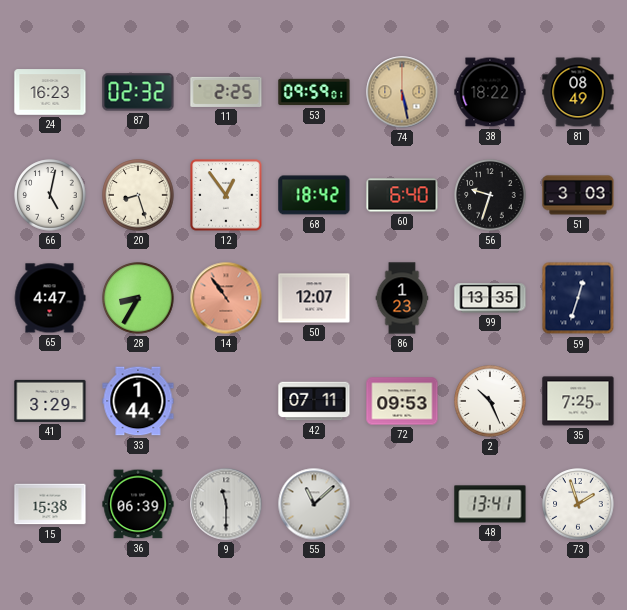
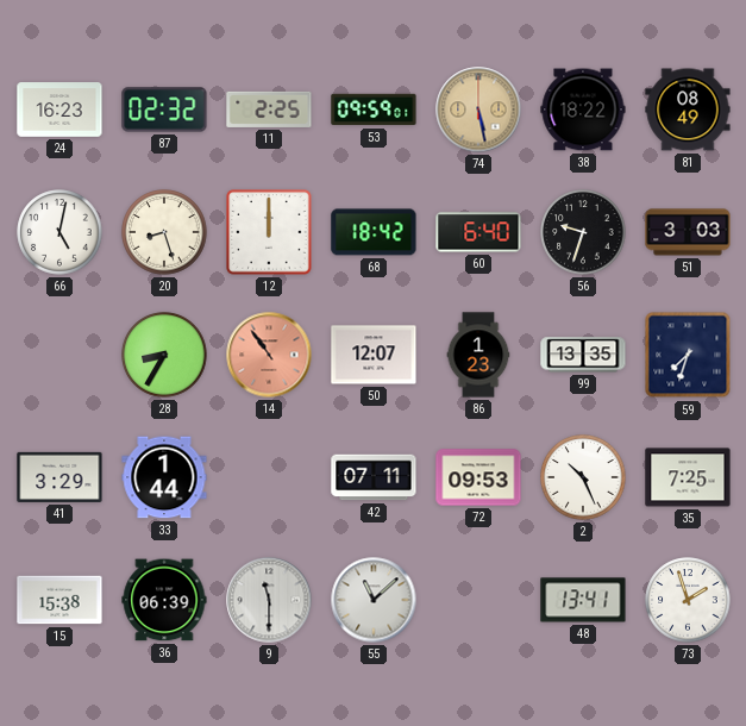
12: 12:54 -> 12:00
65: 4:47 -> none
59: 12:33 -> 7:33
